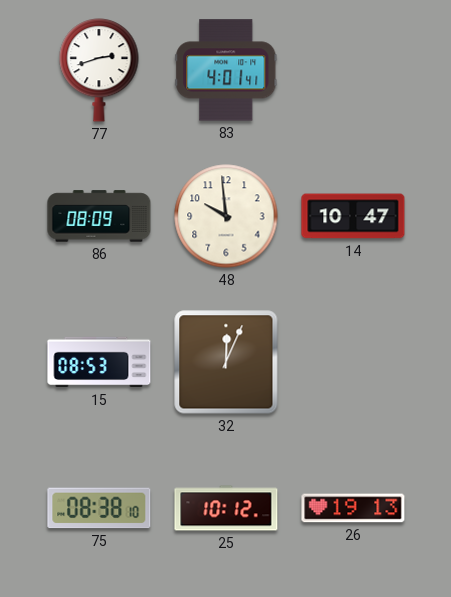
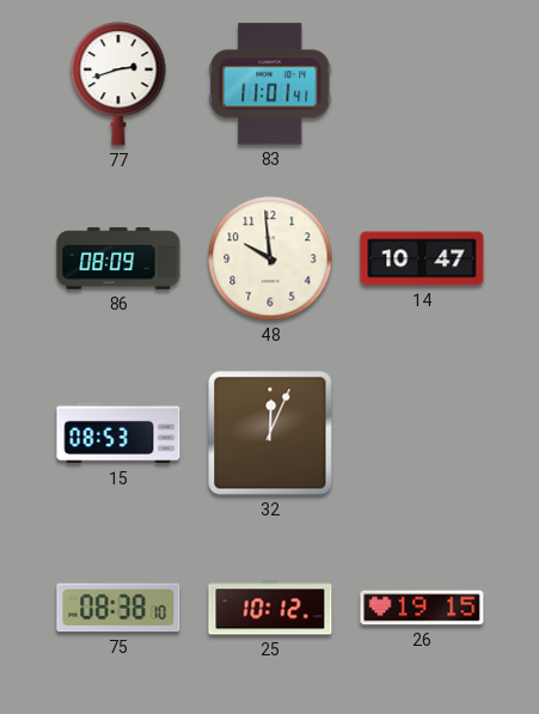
83: 4:01 -> 11:01
26: 19:13 -> 19:15
